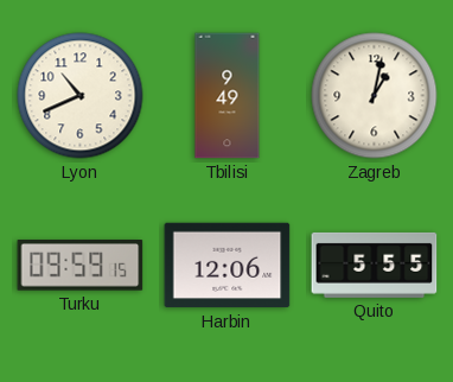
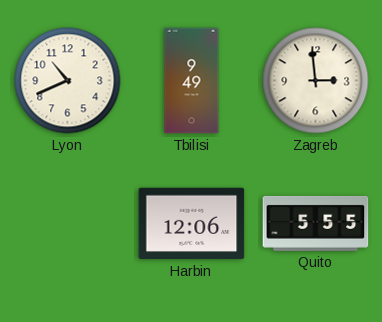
Zagreb: 1:02 -> 2:59
Turku: 09:59 -> none
